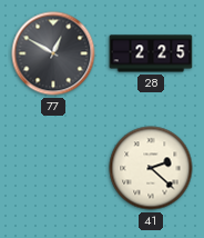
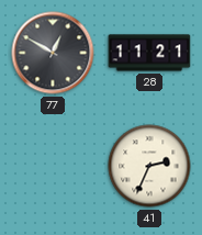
28: 2:25 -> 11:21
41: 2:22 -> 2:34
